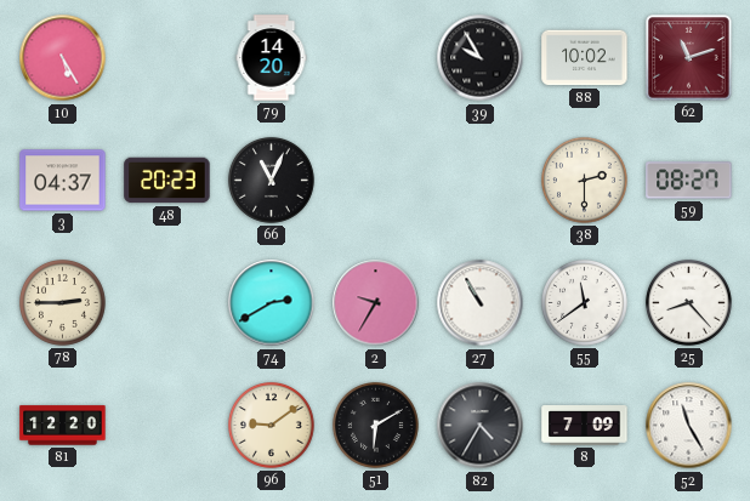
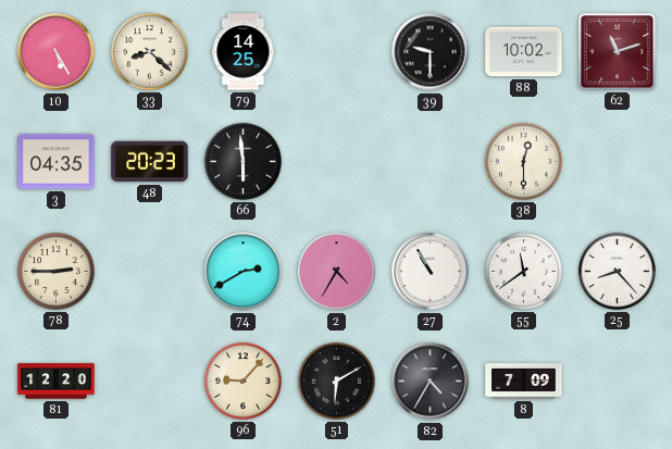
33: none -> 8:22
79: 14:20 -> 14:25
39: 9:55 -> 9:30
3: 04:37 -> 04:35
66: 11:04 -> 5:59
38: 2:30 -> 12:30
59: 08:27 -> none
2: 9:35 -> 4:35
96: 9:09 -> 9:07
52: 11:25 -> none
